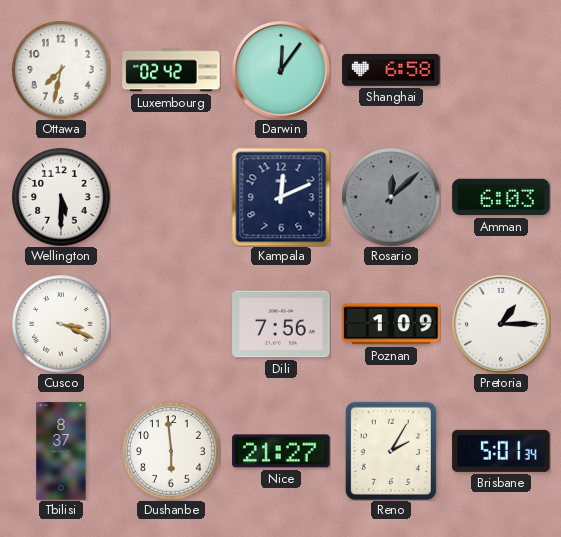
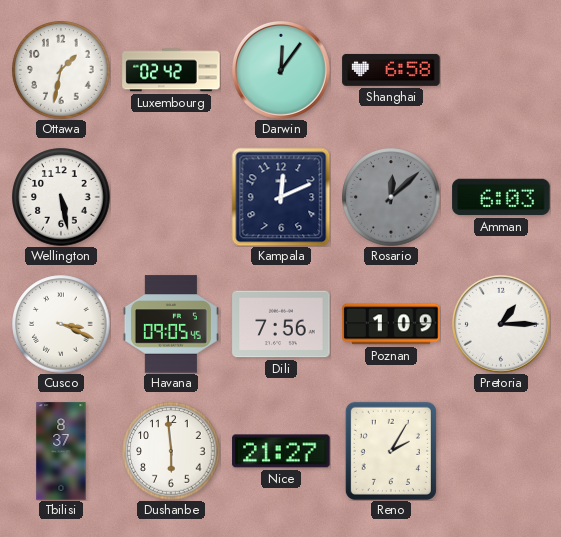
Ottawa: 7:32 -> 1:32
Wellington: 5:30 -> 5:28
Havana: none -> 09:05
Brisbane: 5:01 -> none
